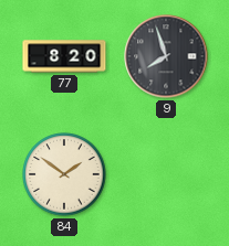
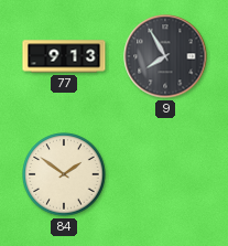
77: 8:20 -> 9:13
9: 7:57 -> 7:55
